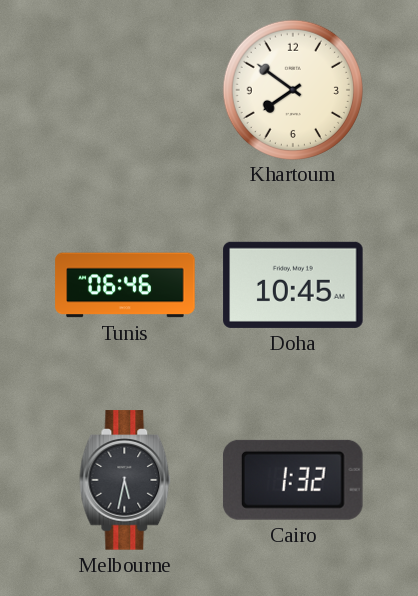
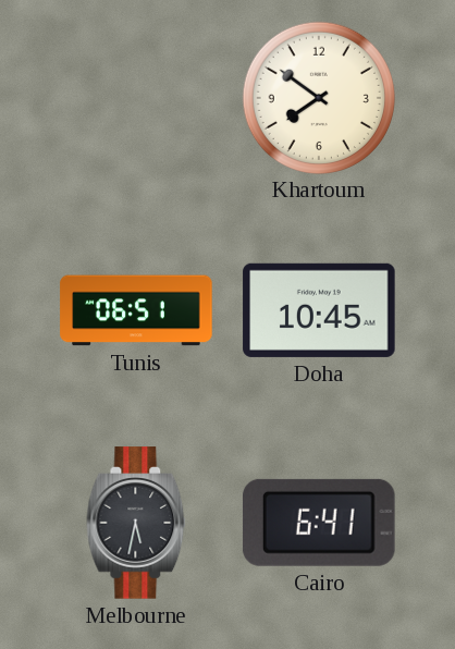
Tunis: 06:46 -> 06:51
Cairo: 1:32 -> 6:41
